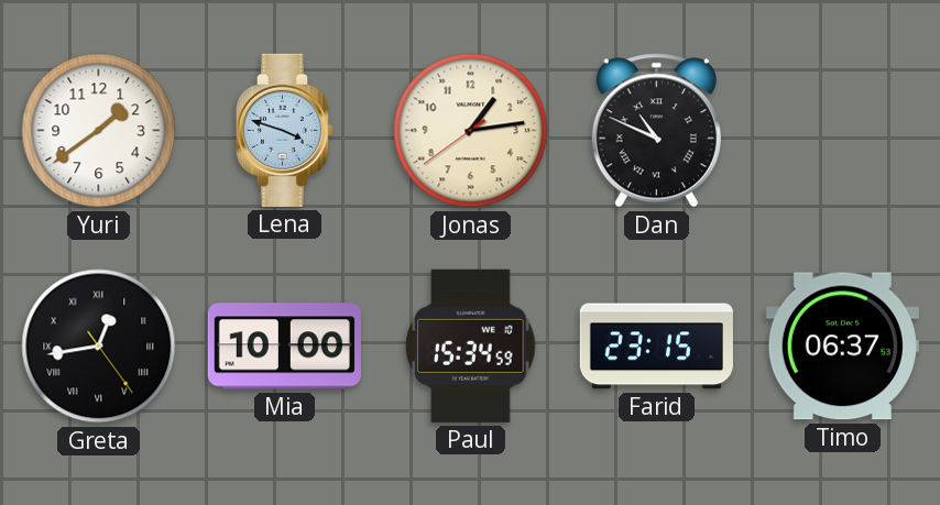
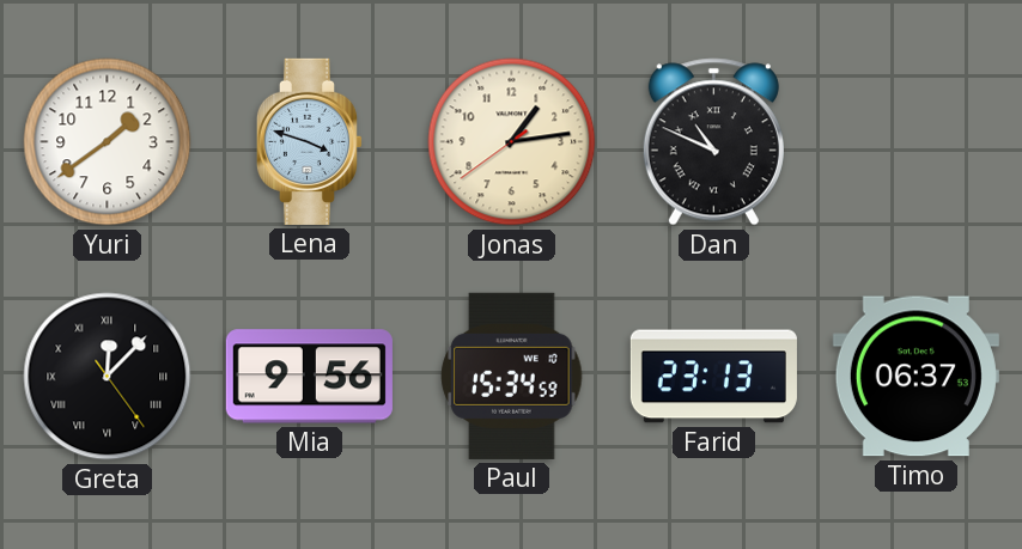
Greta: 12:43 -> 12:07
Mia: 10:00 -> 9:56
Farid: 23:15 -> 23:13
